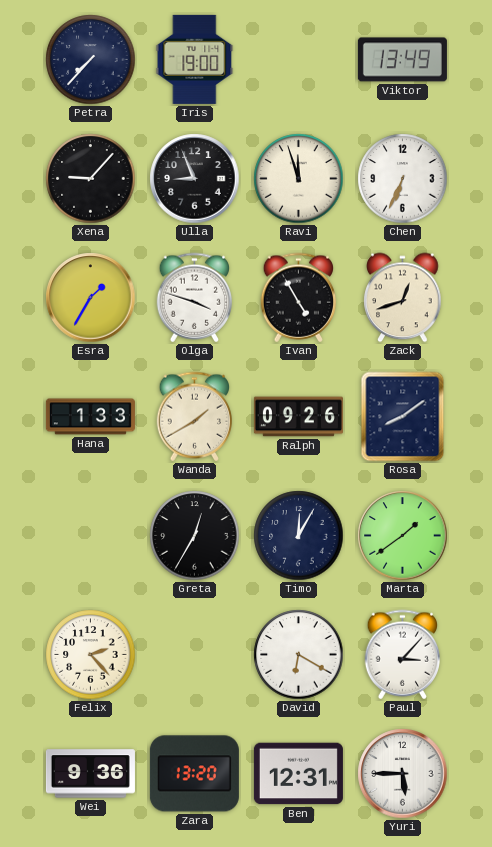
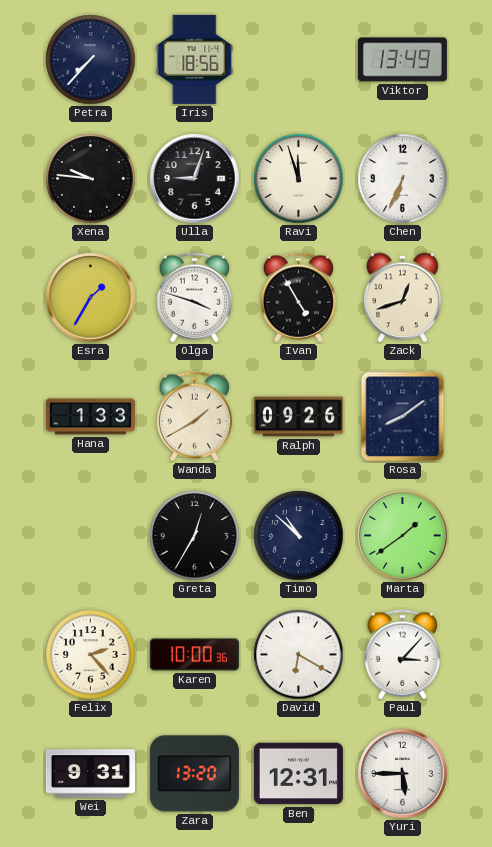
Iris: 19:00 -> 18:56
Xena: 9:07 -> 9:46
Ulla: 8:56 -> 9:03
Timo: 12:05 -> 10:52
Karen: none -> 10:00
Wei: 9:36 -> 9:31
